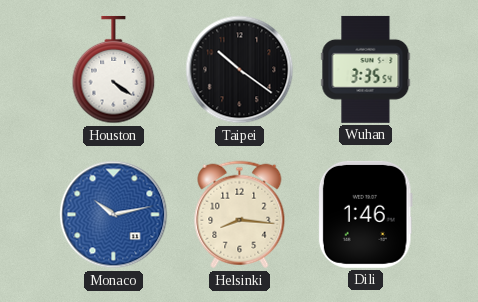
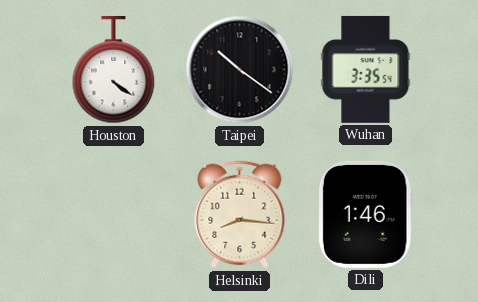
Monaco: 10:13 -> none
